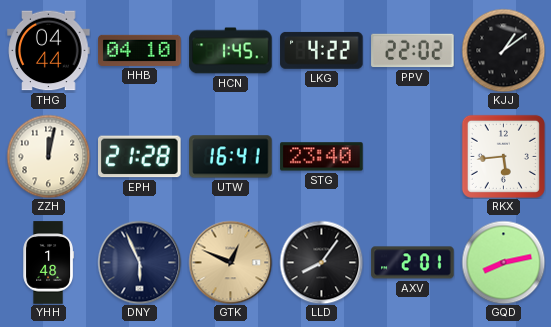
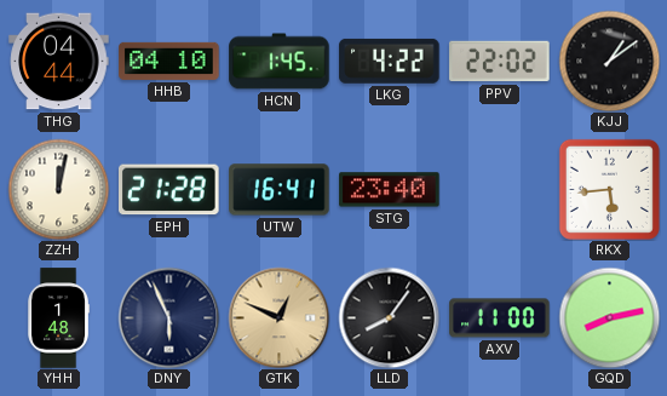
AXV: 2:01 -> 11:00
